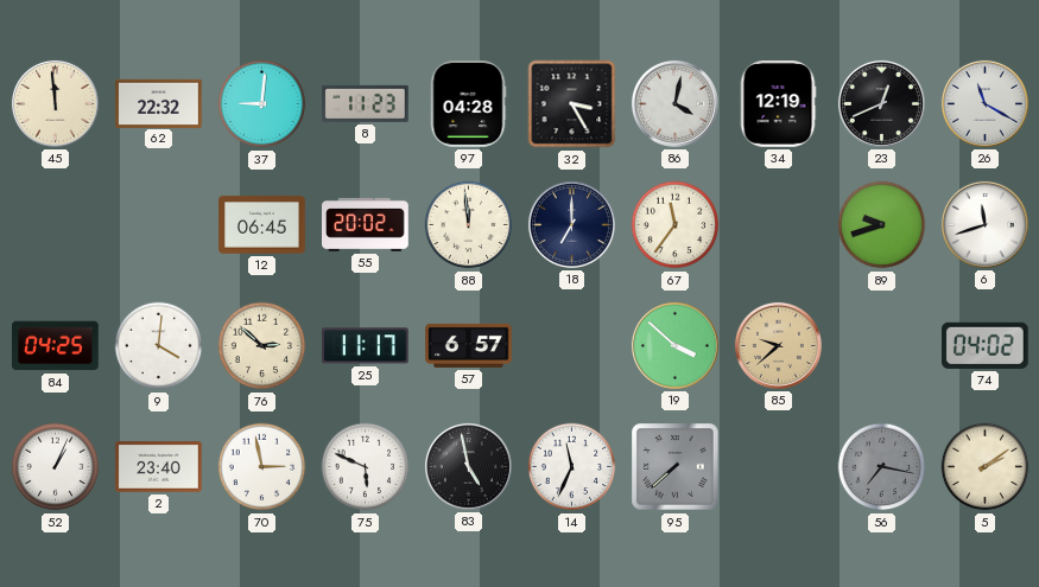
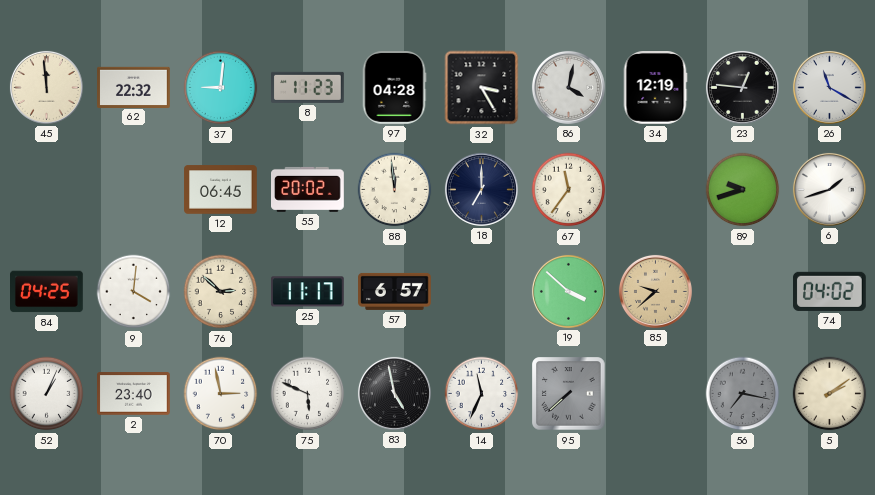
23: 12:41 -> 12:46
6: 11:42 -> 1:42
